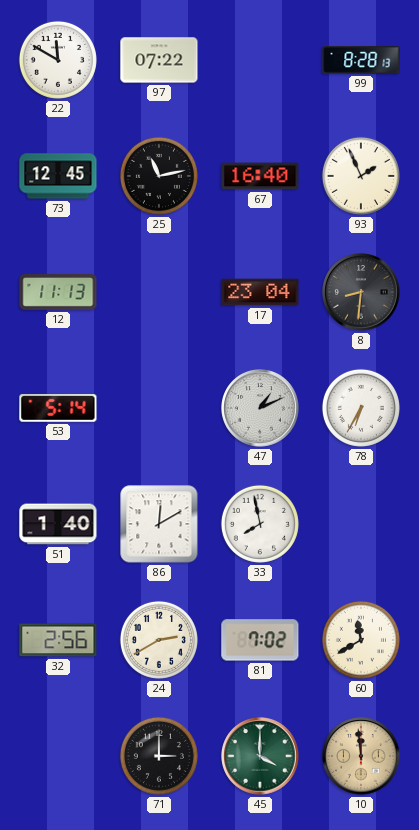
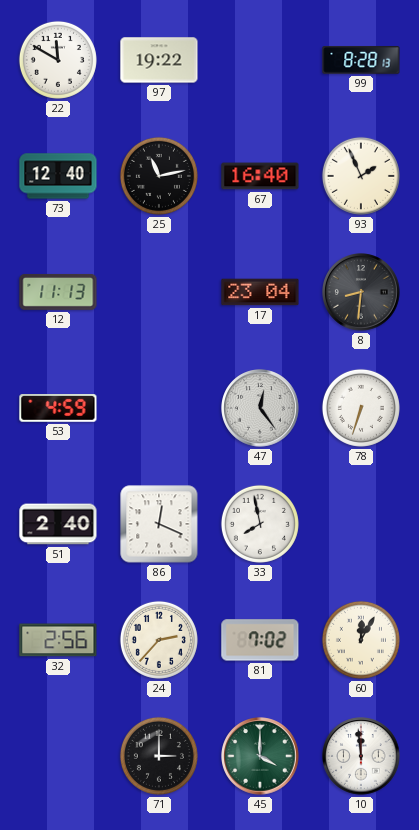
97: 07:22 -> 19:22
73: 12:45 -> 12:40
53: 5:14 -> 4:59
47: 1:11 -> 12:24
78: 6:35 -> 6:33
51: 1:40 -> 2:40
86: 12:10 -> 12:19
24: 2:40 -> 2:37
60: 11:40 -> 12:05
10 dial: champagne -> white
